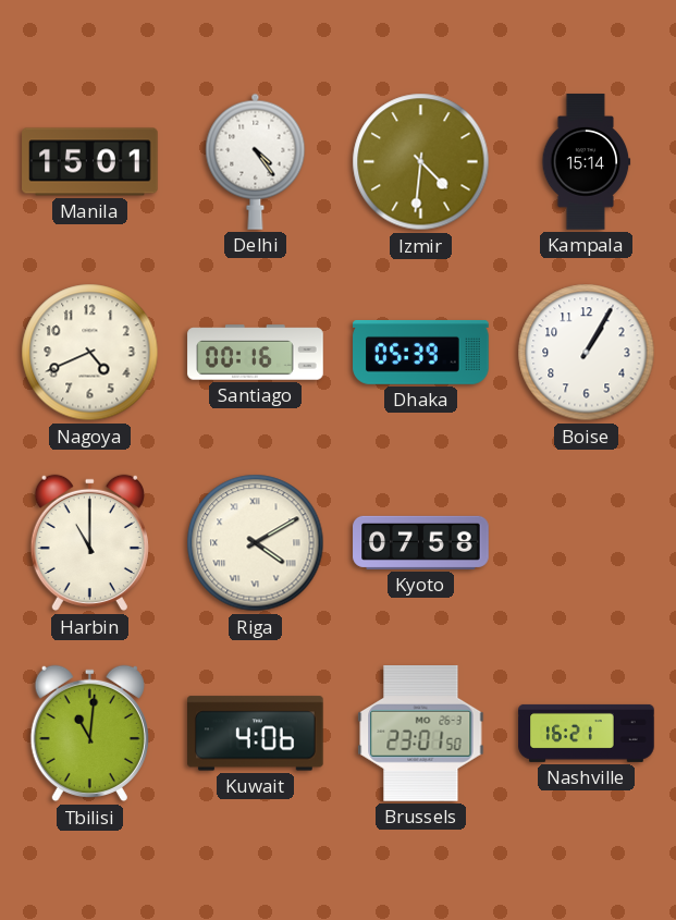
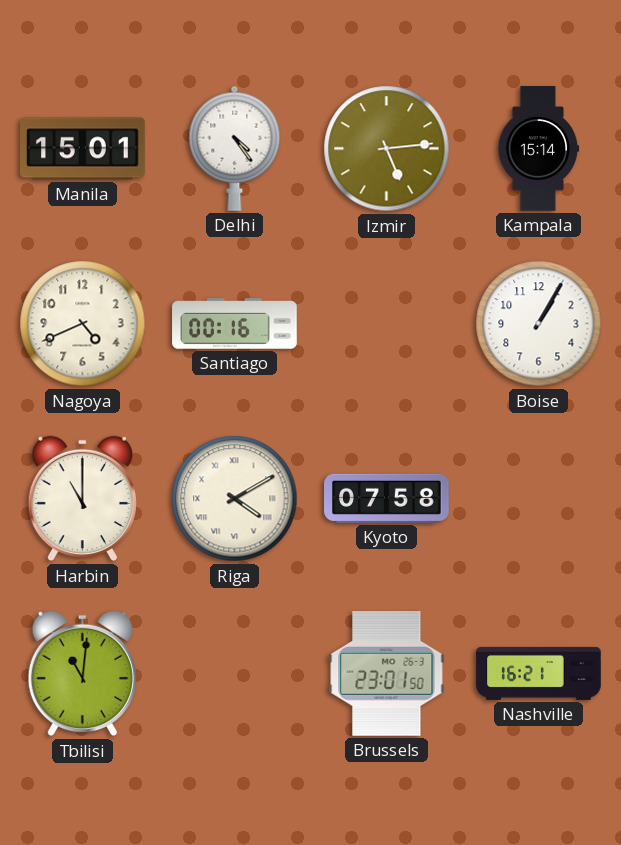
Izmir: 4:31 -> 5:14
Dhaka: 05:39 -> none
Kuwait: 4:06 -> none
